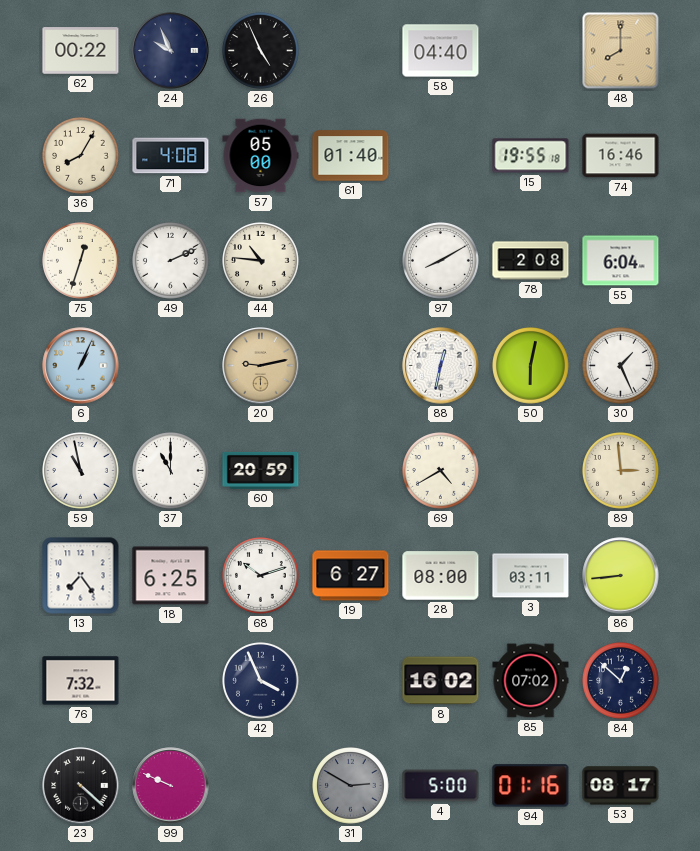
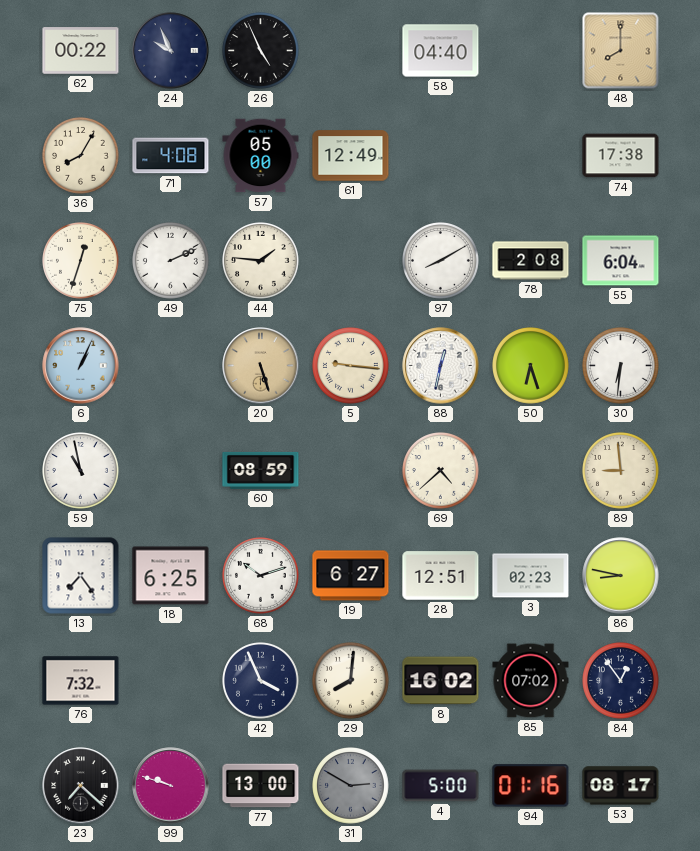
61: 01:40 -> 12:49
15: 19:55 -> none
74: 16:46 -> 17:38
44: 10:46 -> 1:46
20: 9:13 -> 5:27
5: none -> 9:16
50: 6:02 -> 6:27
30: 1:26 -> 6:31
37: 11:00 -> none
60: 20:59 -> 08:59
69: 4:40 -> 4:38
89: 2:59 -> 8:59
28: 08:00 -> 12:51
3: 03:11 -> 02:23
86: 8:44 -> 8:47
29: none -> 8:01
84: 12:52 -> 12:54
23: 4:22 -> 7:22
99: 9:49 -> 9:48
77: none -> 13:00
